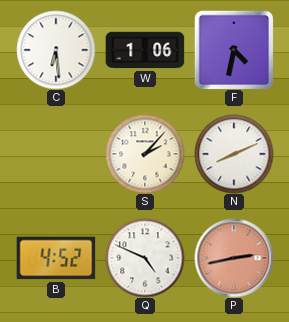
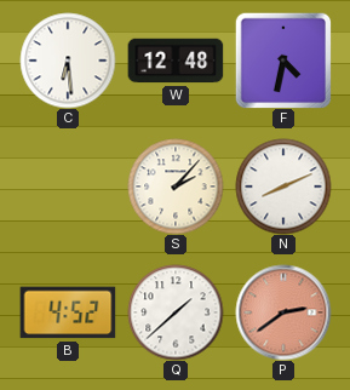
W: 1:06 -> 12:48
Q: 4:49 -> 1:38
P: 2:43 -> 2:39
